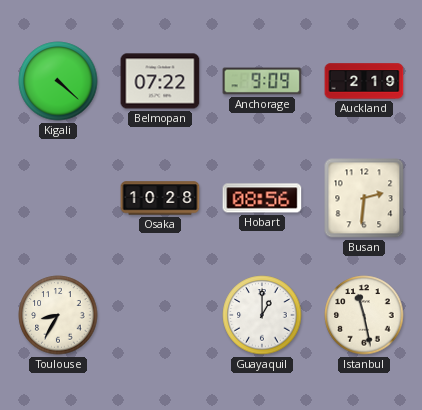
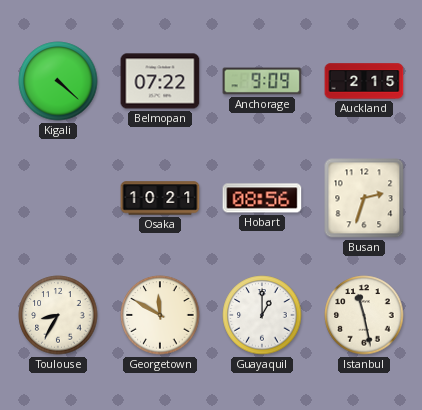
Auckland: 2:19 -> 2:15
Osaka: 10:28 -> 10:21
Busan: 2:31 -> 2:33
Georgetown: none -> 11:50
